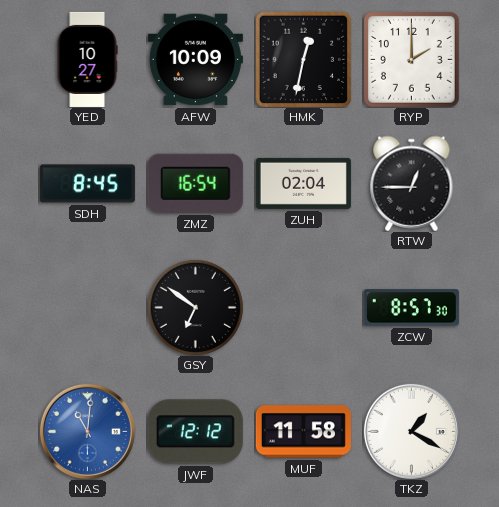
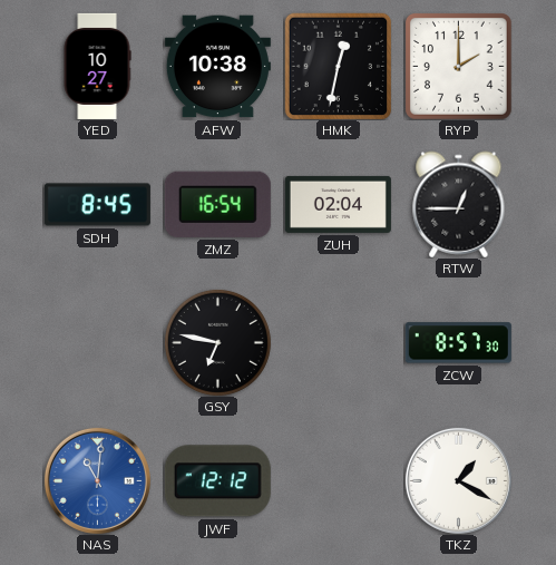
AFW: 10:09 -> 10:38
GSY: 6:51 -> 6:47
MUF: 11:58 -> none
